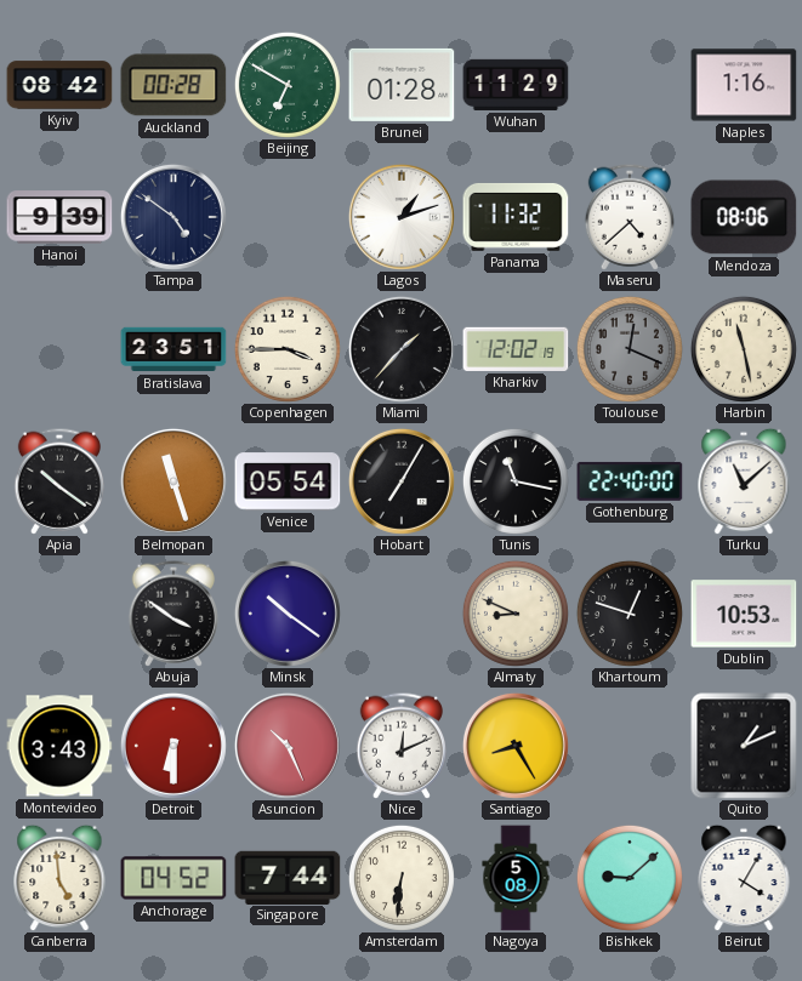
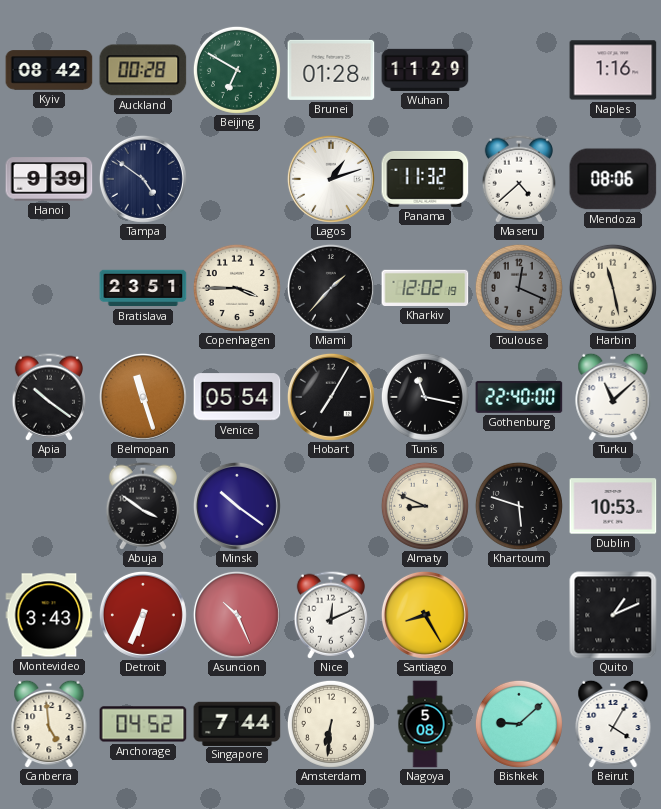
Khartoum: 12:48 -> 5:48
Detroit: 6:30 -> 6:34
